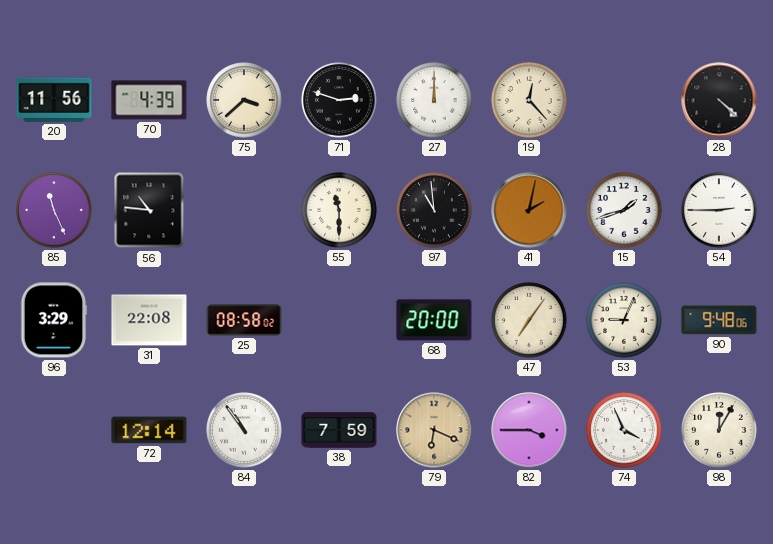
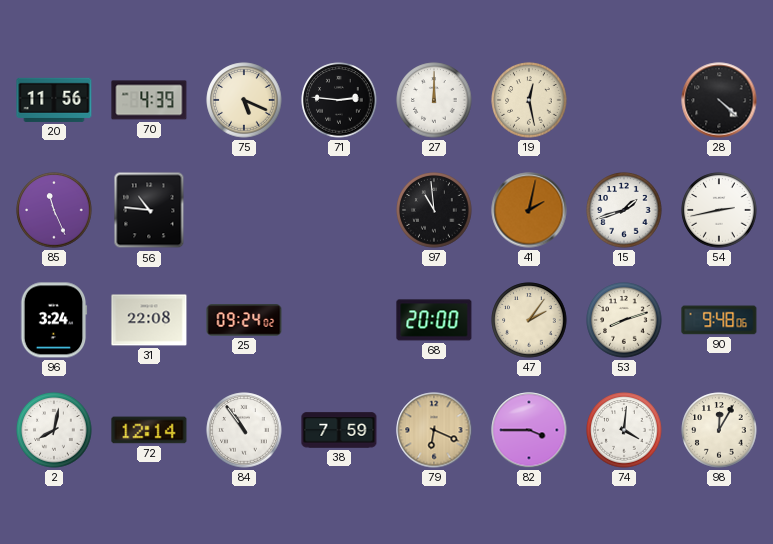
75: 3:38 -> 5:19
71: 2:48 -> 2:46
19: 12:23 -> 12:28
55: 11:30 -> none
54: 2:45 -> 2:43
96: 3:29 -> 3:24
25: 08:58 -> 09:24
47: 7:06 -> 2:06
53: 9:04 -> 8:12
2: none -> 8:02
74: 3:56 -> 4:01
